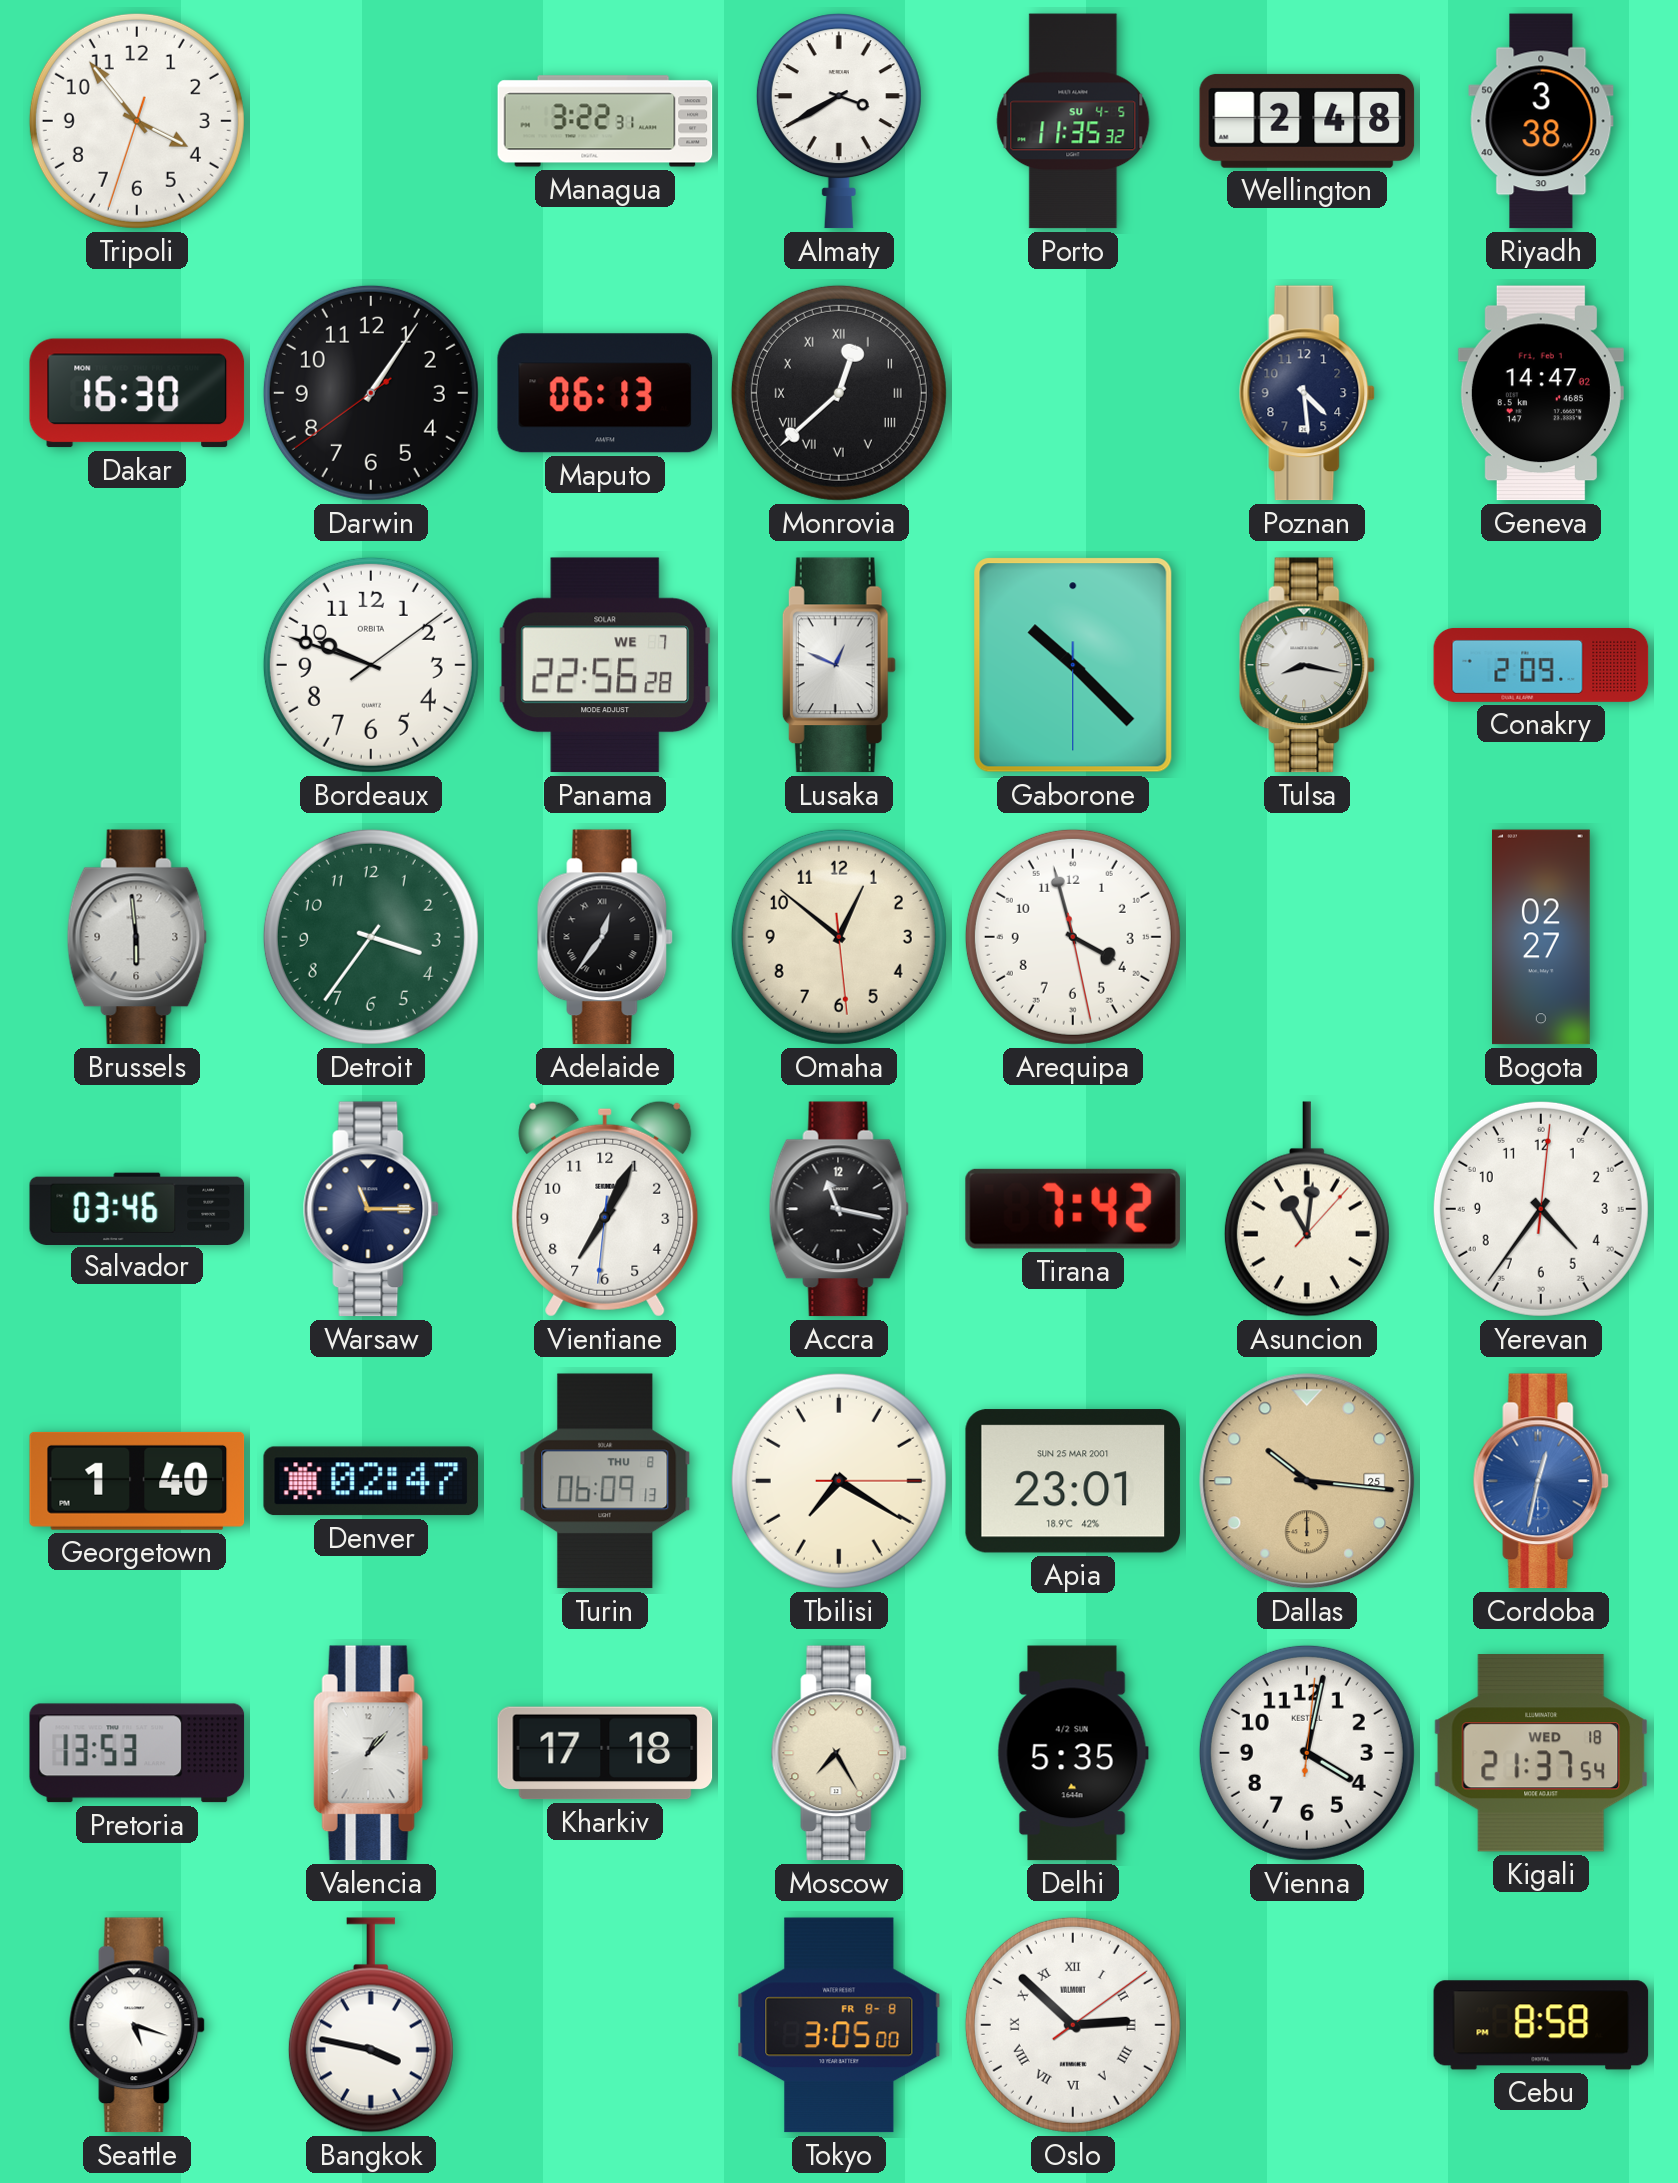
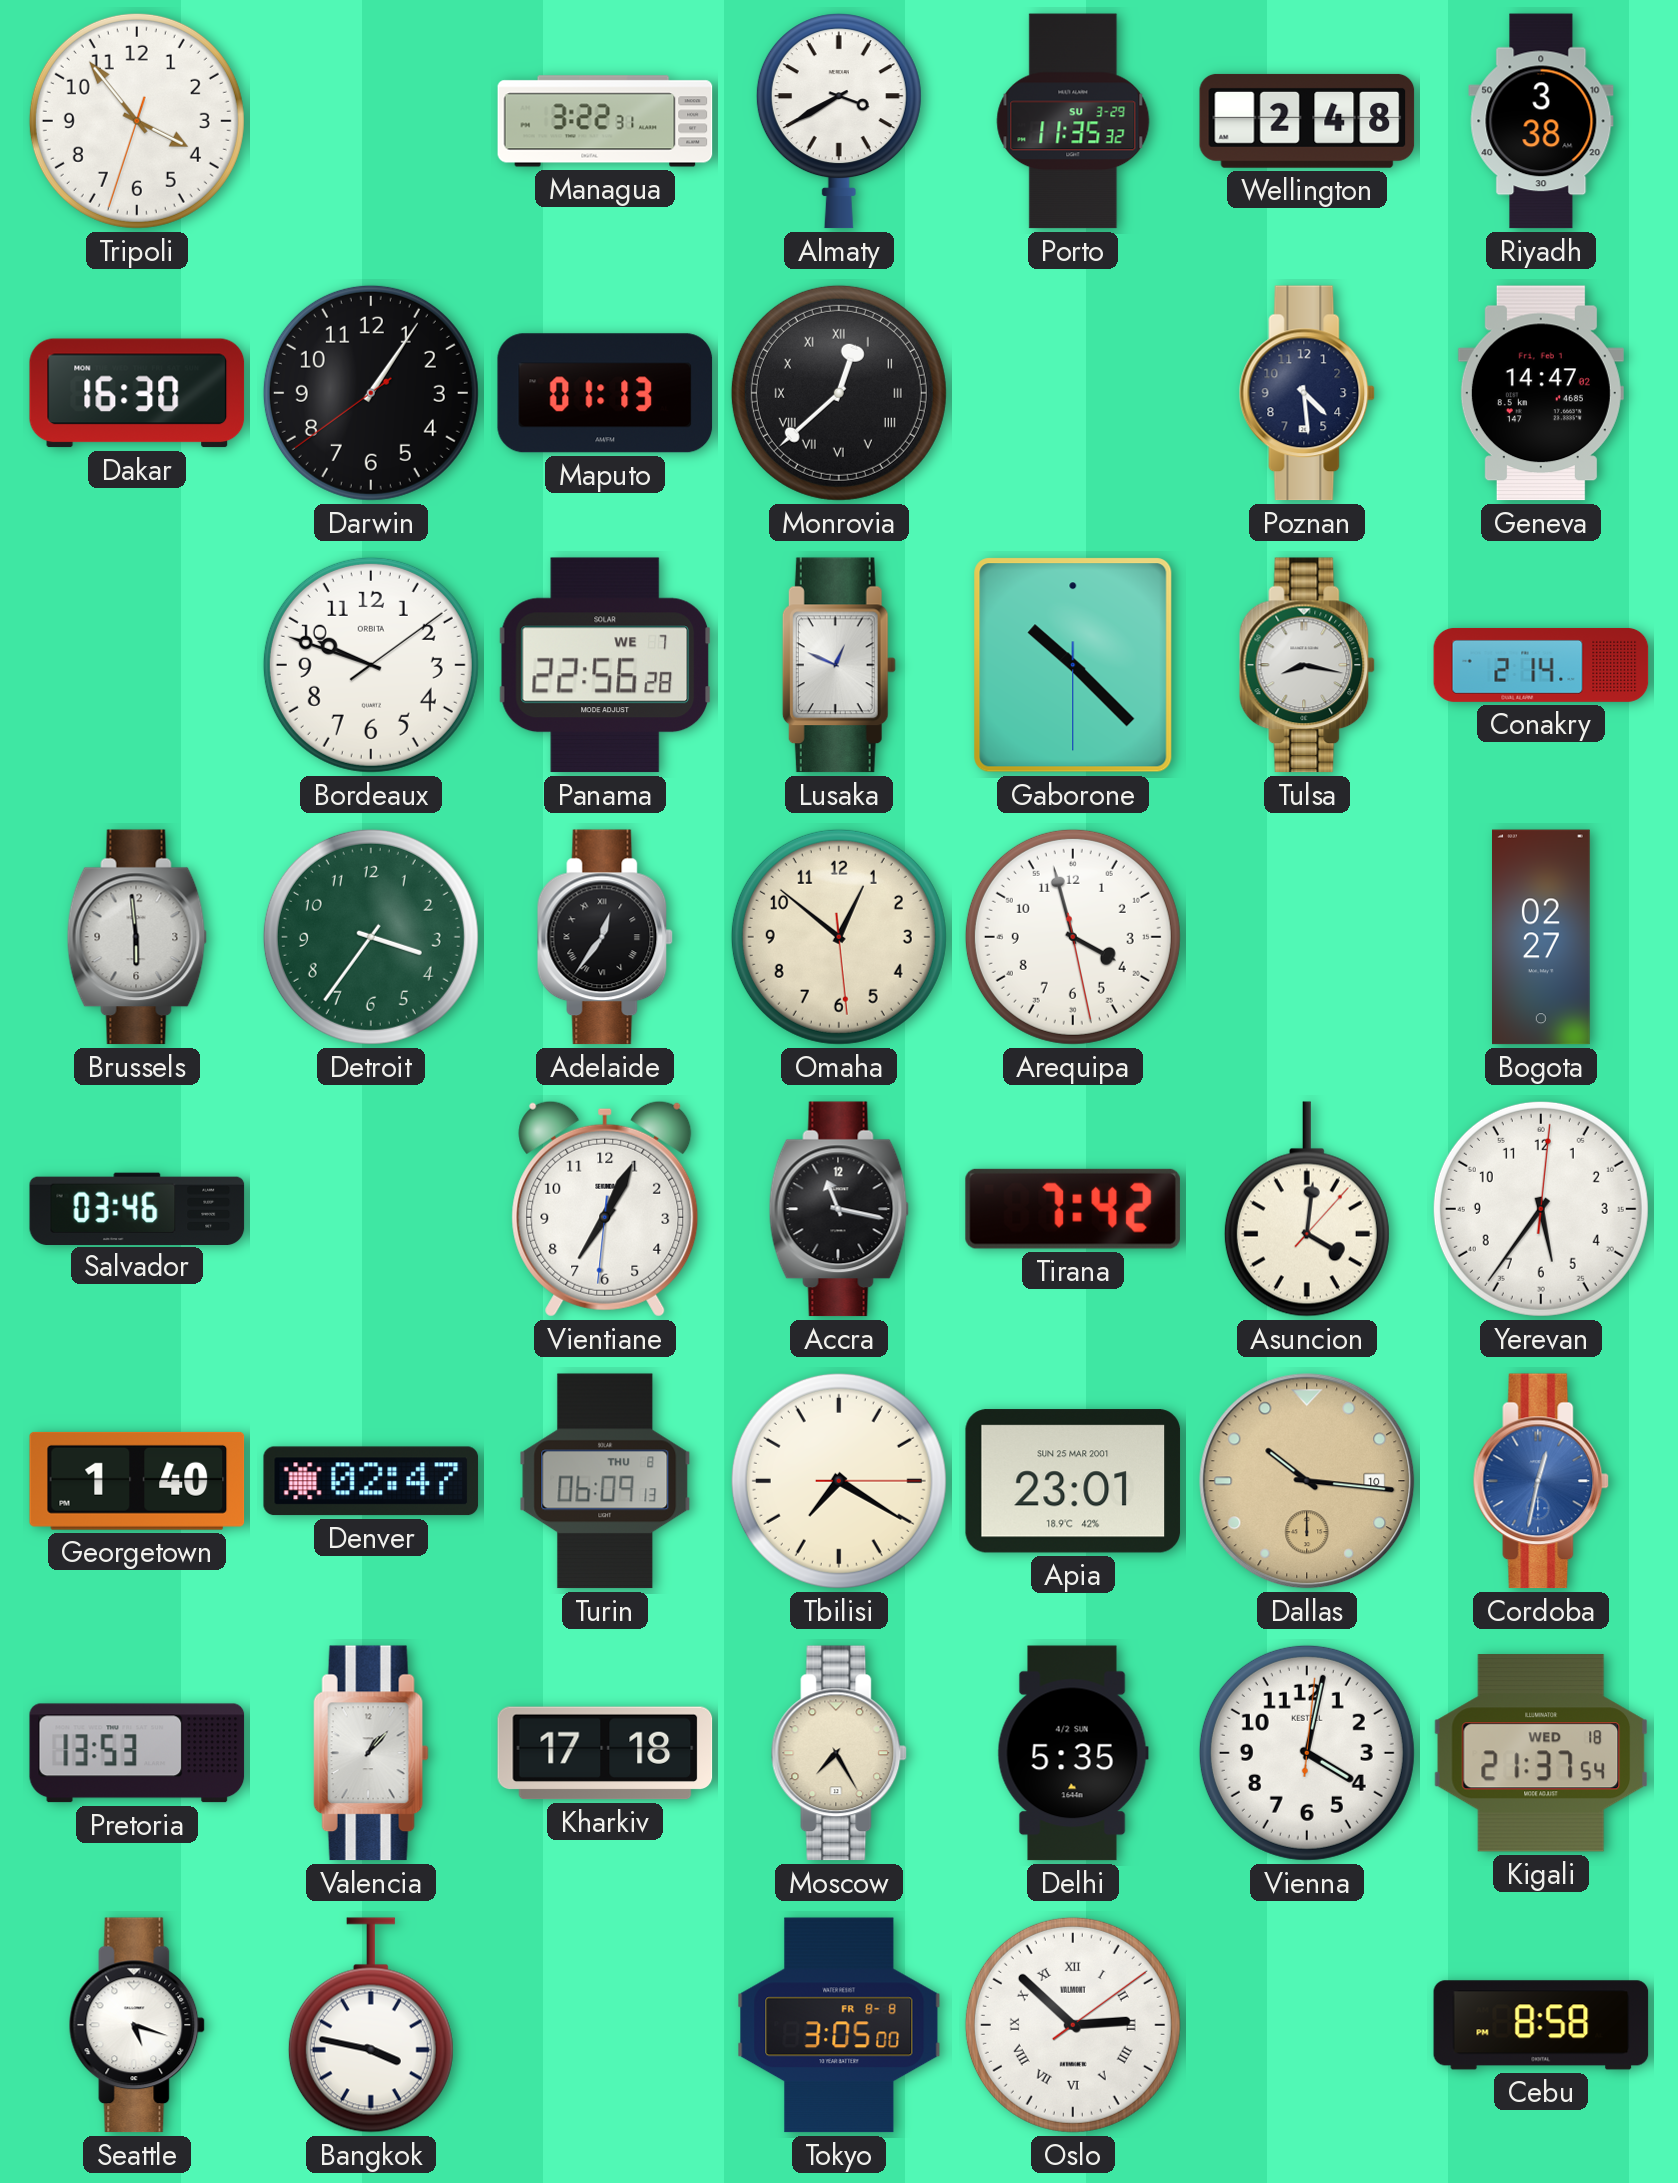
Porto date: SU 4-5 -> SU 3-29
Maputo: 06:13 -> 01:13
Conakry: 2:09 -> 2:14
Warsaw: 11:15 -> none
Asuncion: 11:01 -> 4:01
Yerevan: 4:36 -> 5:36
Dallas date: 25 -> 10
